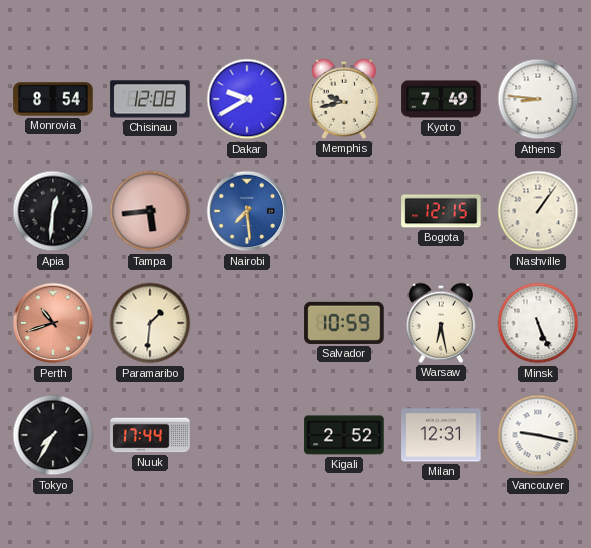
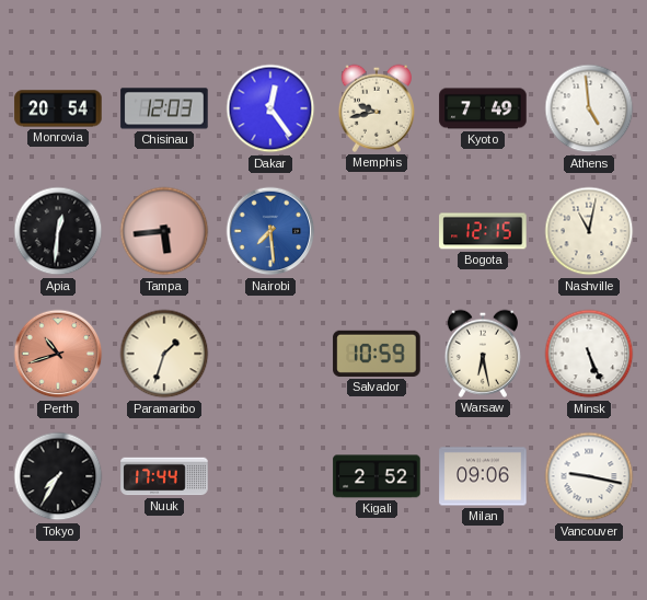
Monrovia: 8:54 -> 20:54
Chisinau: 12:08 -> 12:03
Dakar: 9:40 -> 12:24
Athens: 8:46 -> 4:59
Nashville: 1:06 -> 11:02
Paramaribo: 1:31 -> 1:33
Milan: 12:31 -> 09:06
